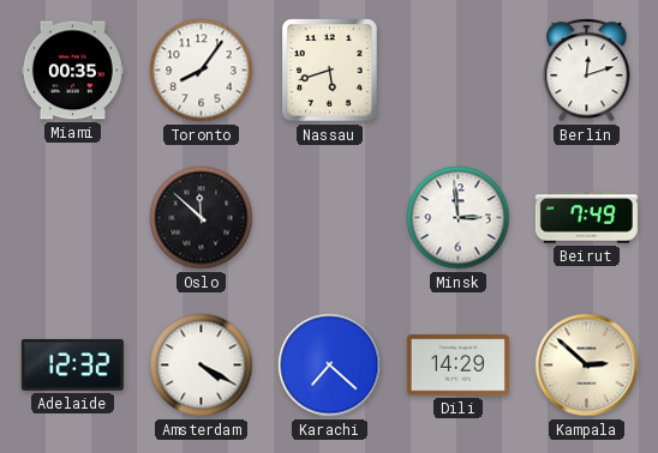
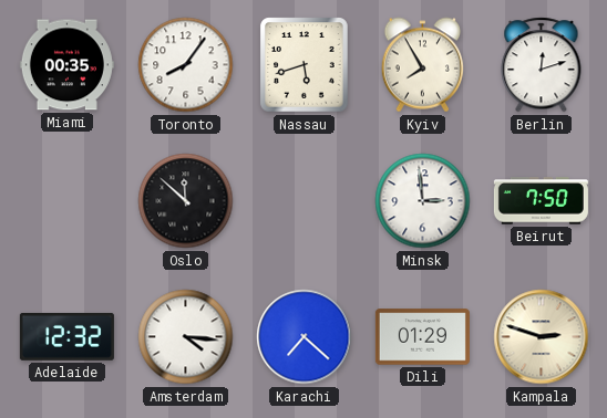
Kyiv: none -> 7:55
Beirut: 7:49 -> 7:50
Amsterdam: 4:20 -> 4:16
Dili: 14:29 -> 01:29
Kampala: 2:52 -> 2:48
